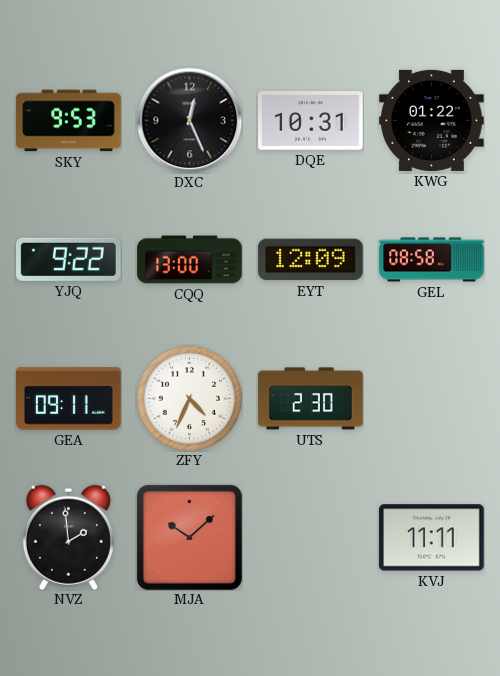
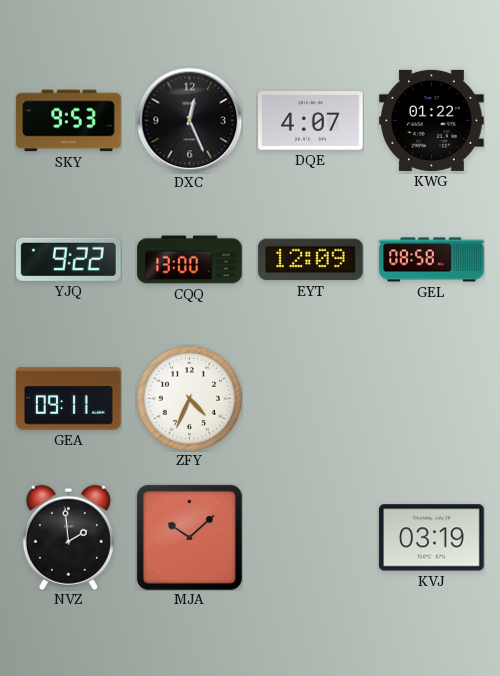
DQE: 10:31 -> 4:07
UTS: 2:30 -> none
KVJ: 11:11 -> 03:19
